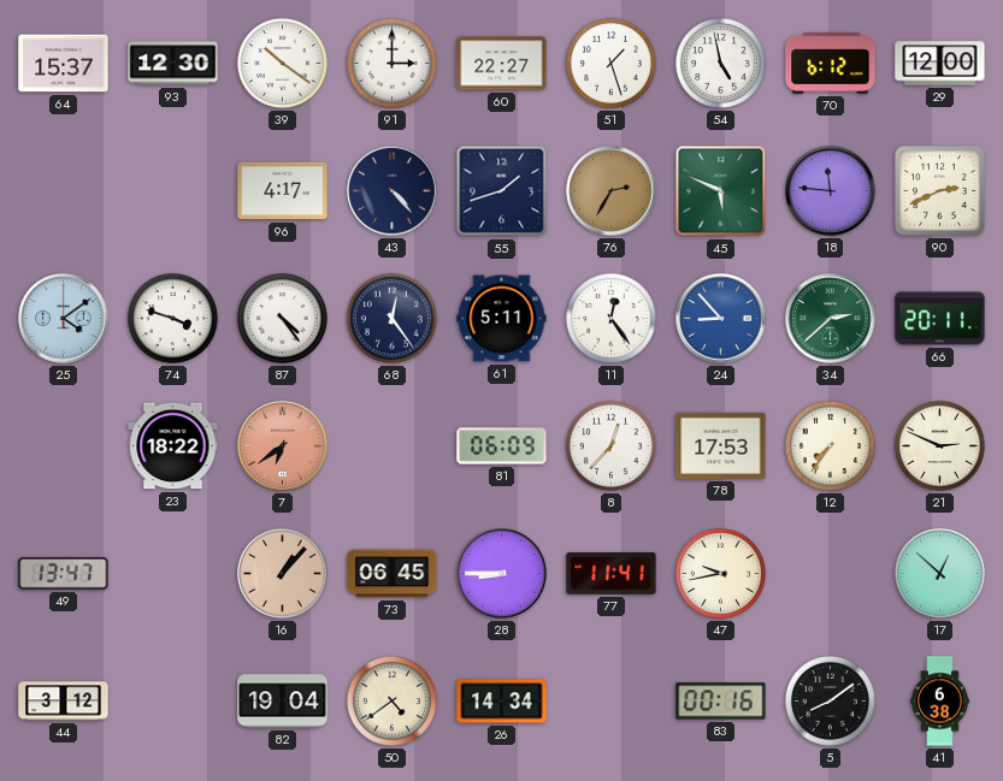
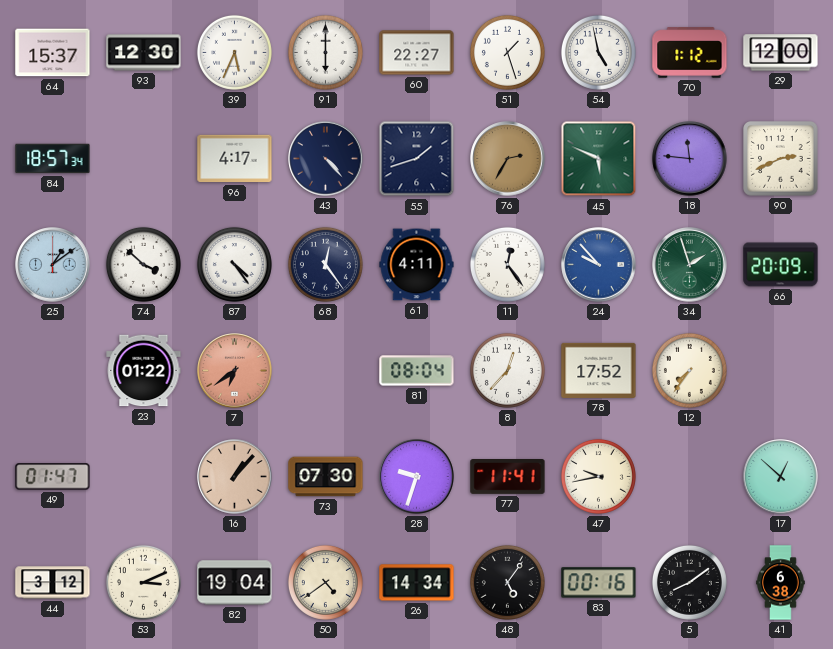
39: 10:21 -> 5:34
91: 3:00 -> 6:00
70: 6:12 -> 1:12
84: none -> 18:57
25: 4:09 -> 1:09
74: 3:48 -> 3:52
61: 5:11 -> 4:11
24: 8:53 -> 9:53
34: 2:38 -> 1:57
66: 20:11 -> 20:09
23: 18:22 -> 01:22
81: 06:09 -> 08:04
78: 17:53 -> 17:52
21: 2:49 -> none
49: 13:47 -> 01:47
73: 06:45 -> 07:30
28: 8:45 -> 9:33
53: none -> 3:11
48: none -> 5:06
